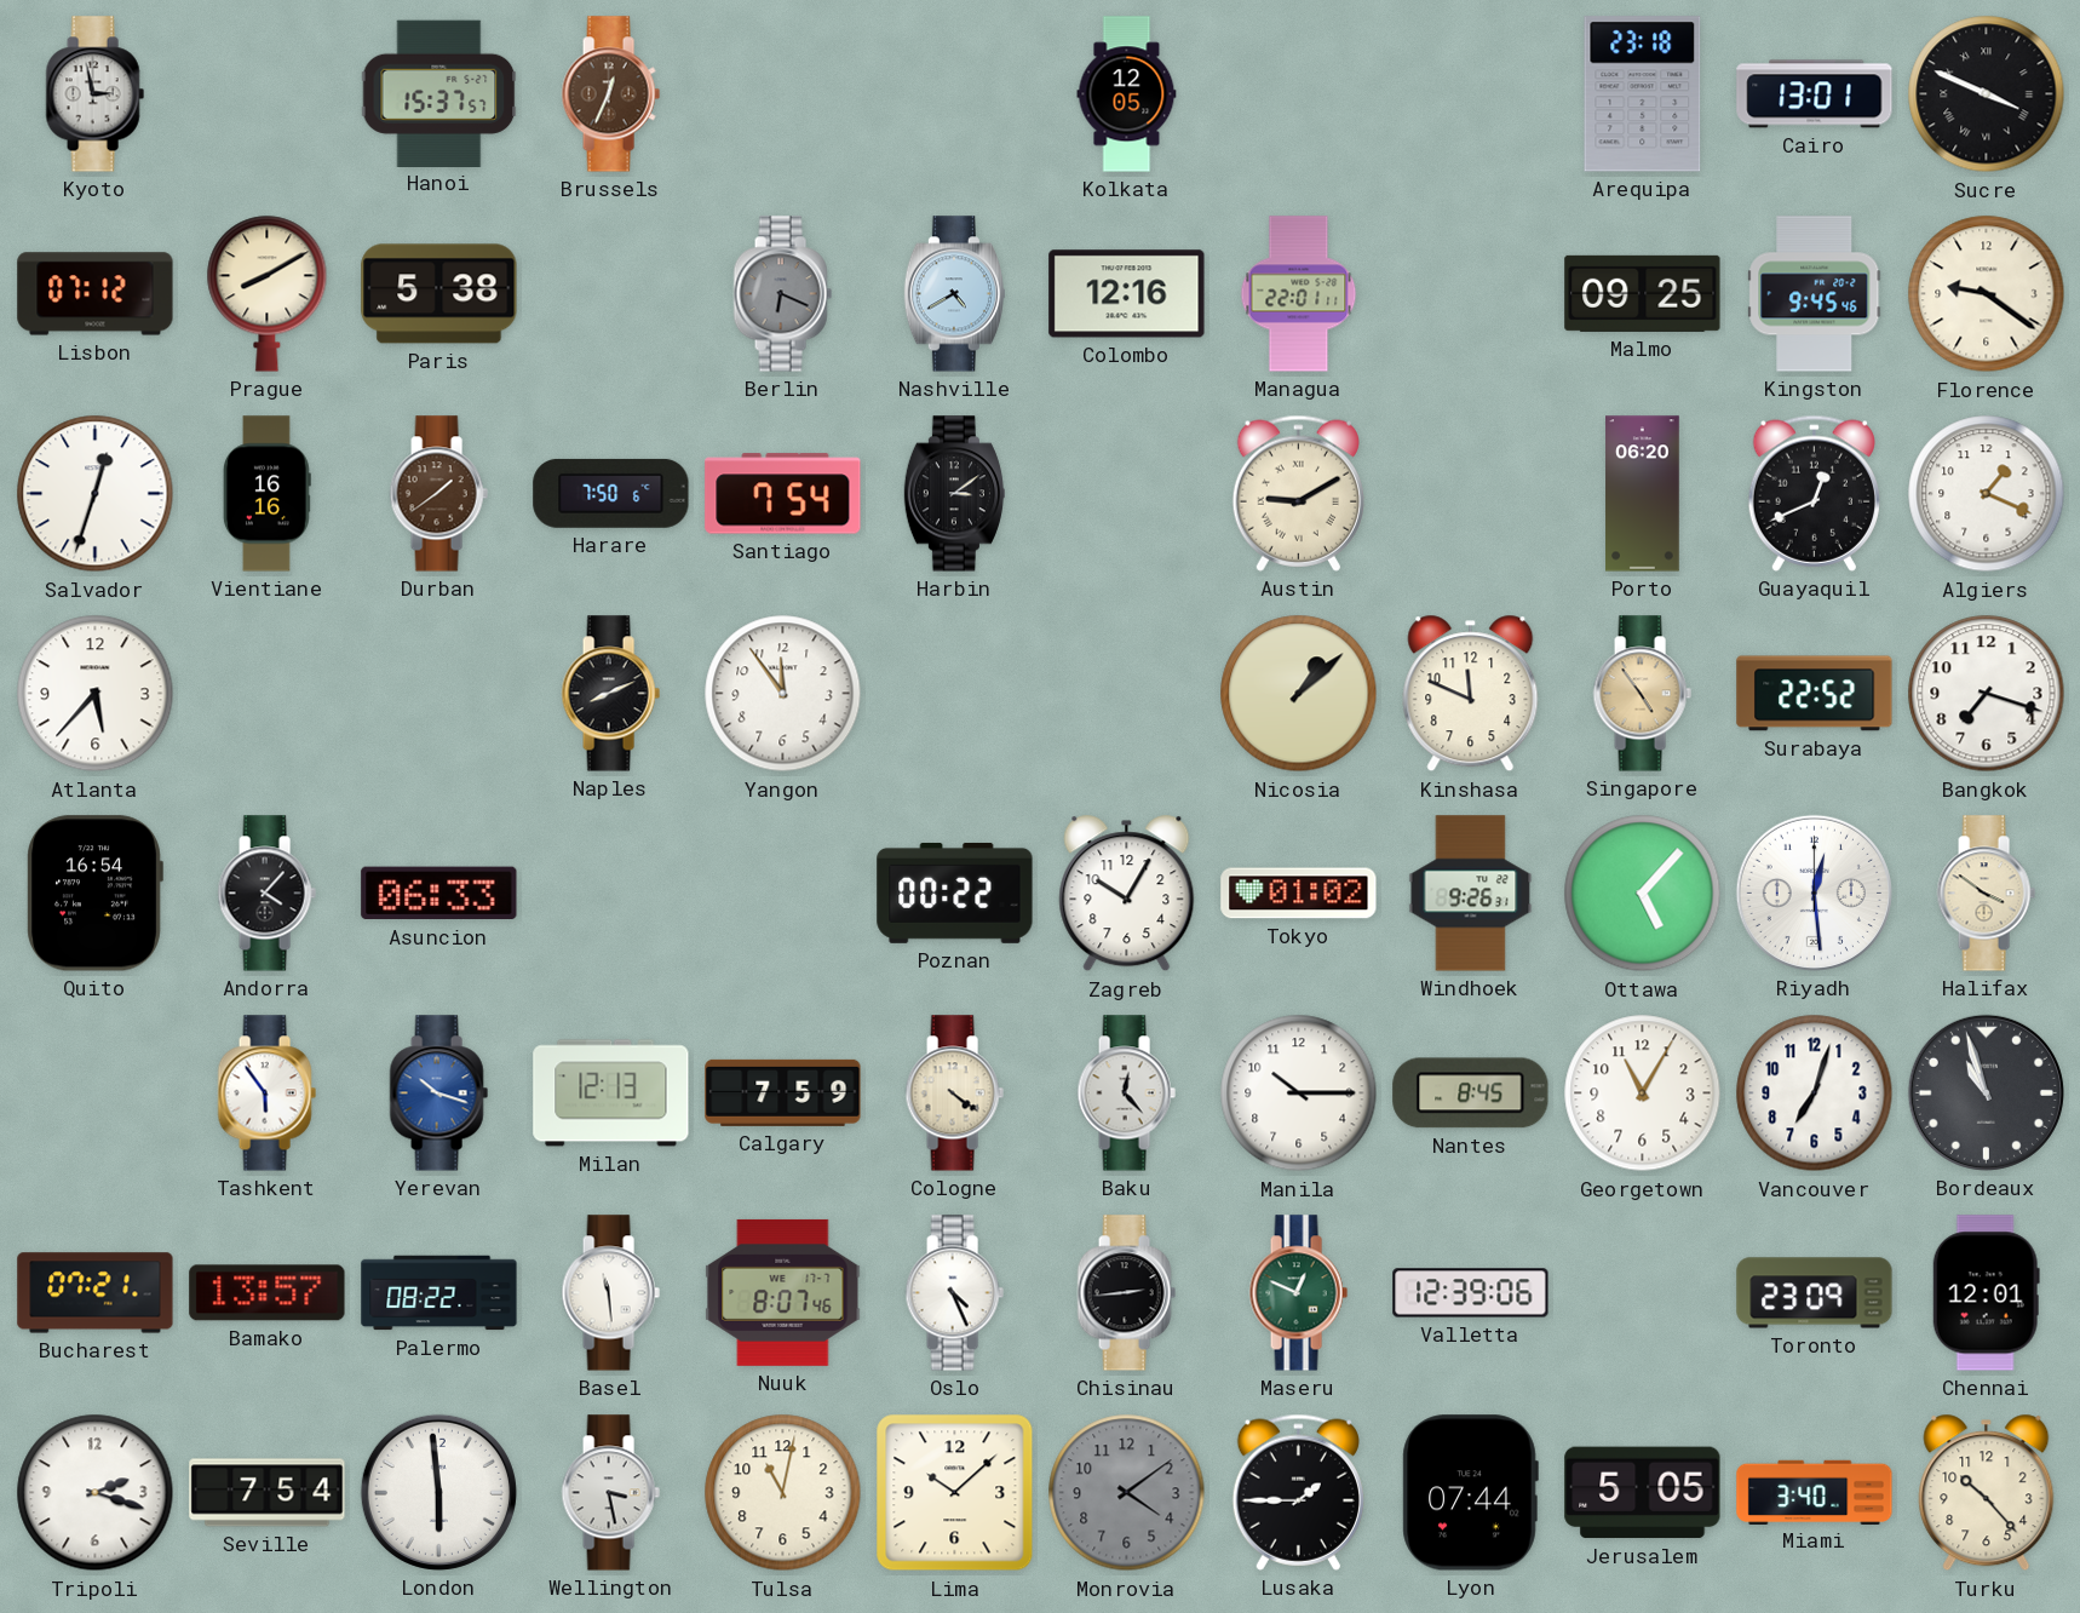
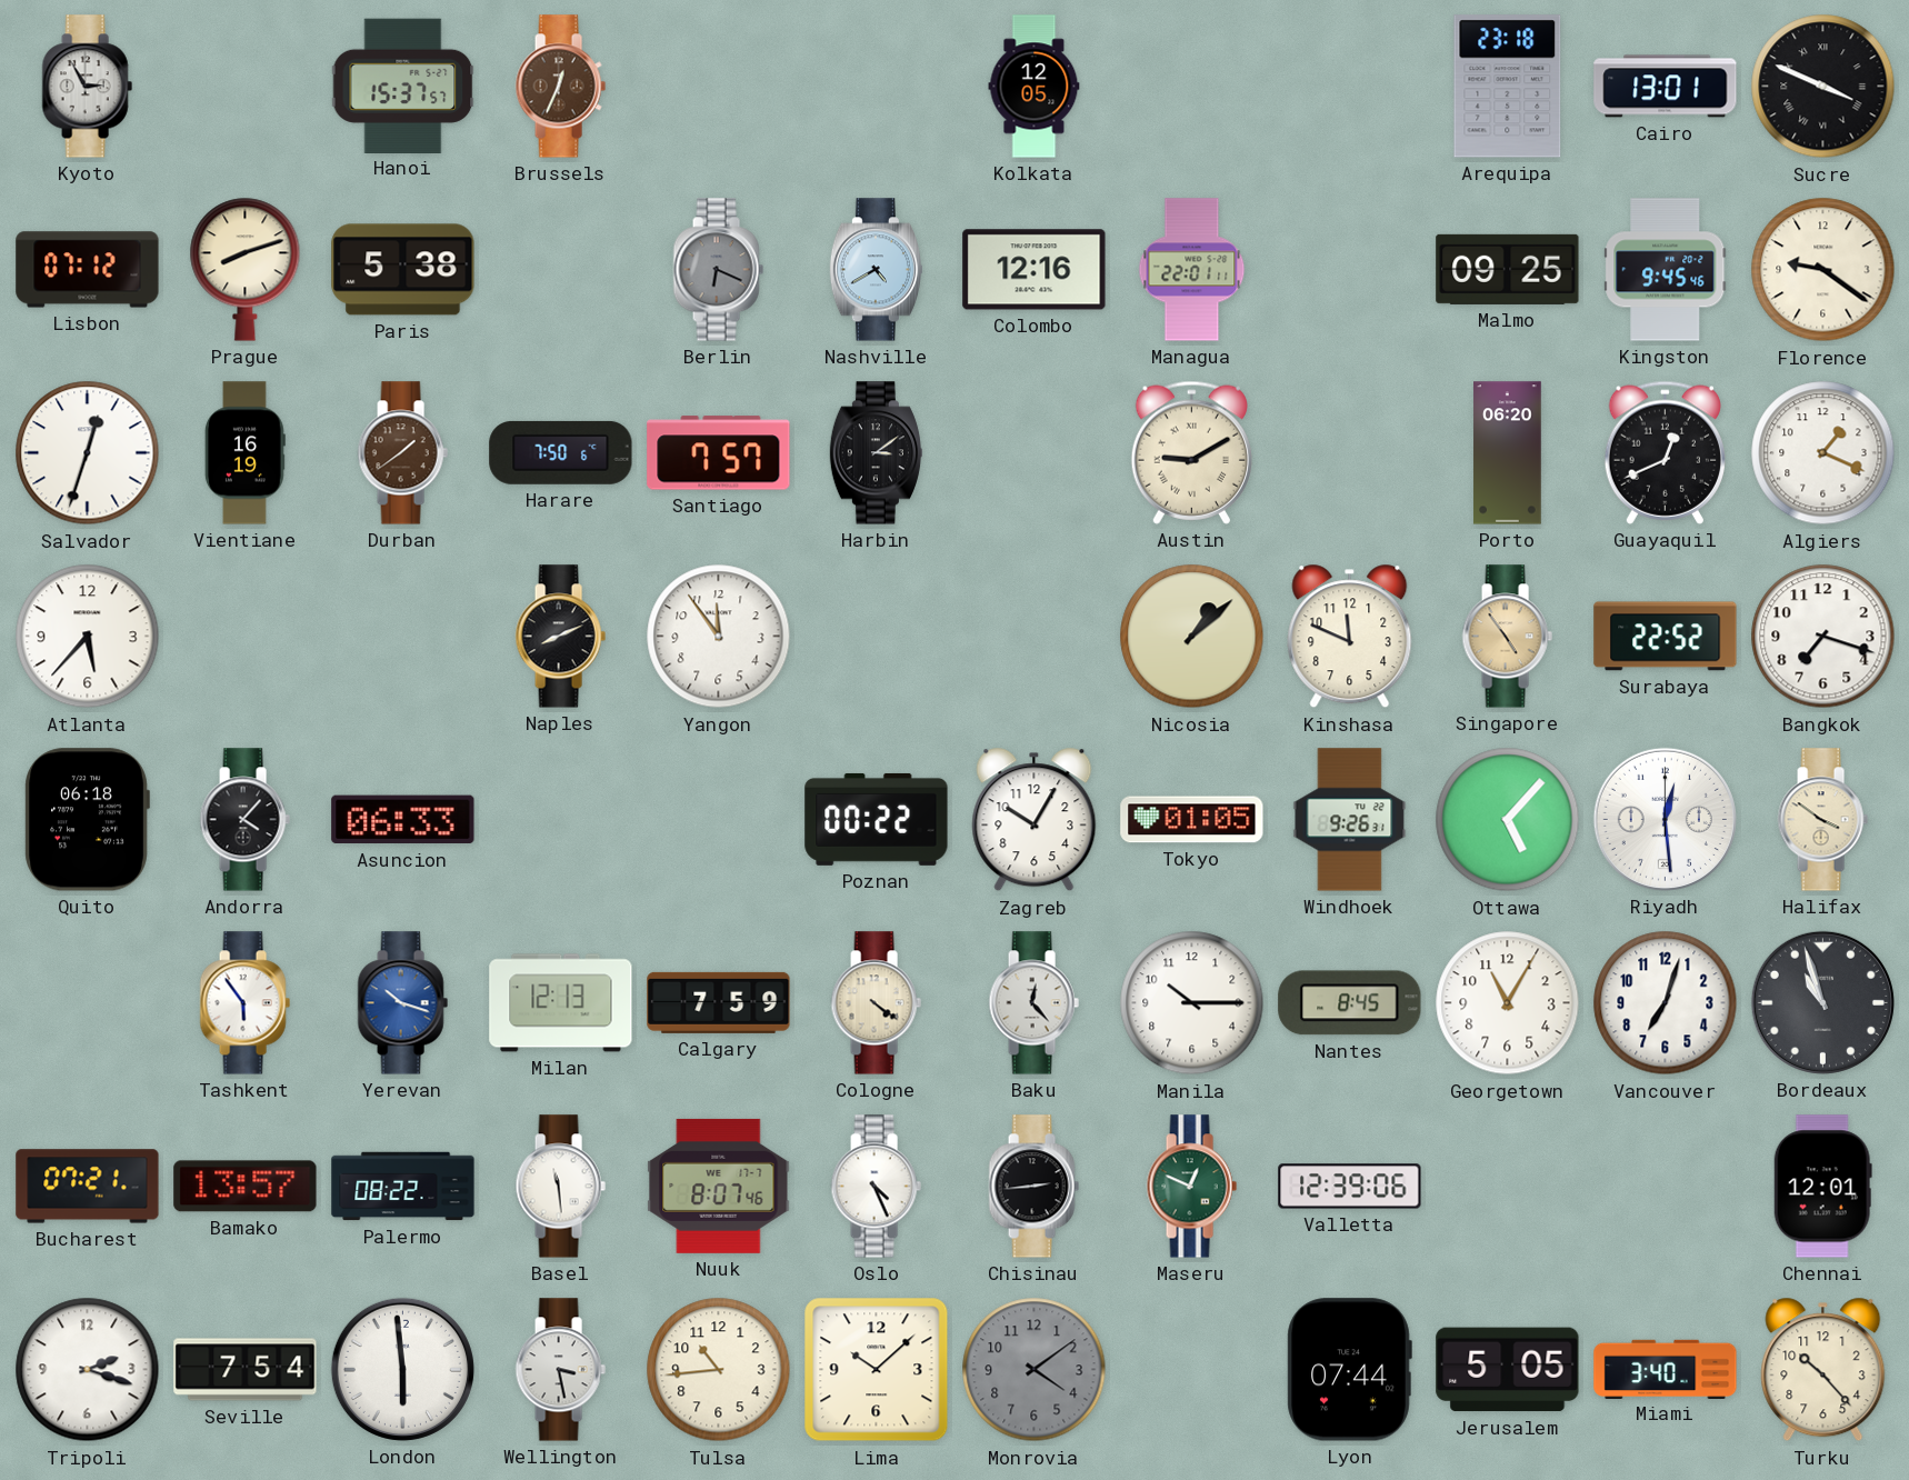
Kyoto: 2:58 -> 2:55
Prague: 8:10 -> 8:12
Vientiane: 16:16 -> 16:19
Santiago: 7:54 -> 7:57
Quito: 16:54 -> 06:18
Tokyo: 01:02 -> 01:05
Toronto: 23:09 -> none
Tulsa: 11:02 -> 10:44
Lusaka: 1:45 -> none
